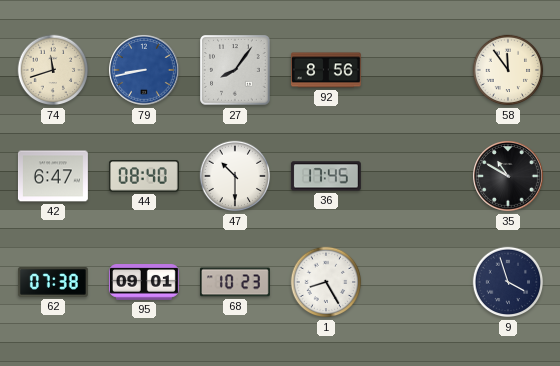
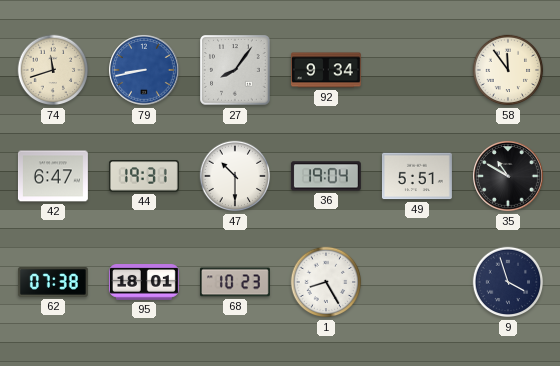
92: 8:56 -> 9:34
44: 08:40 -> 19:31
36: 17:45 -> 19:04
49: none -> 5:51
95: 09:01 -> 18:01
